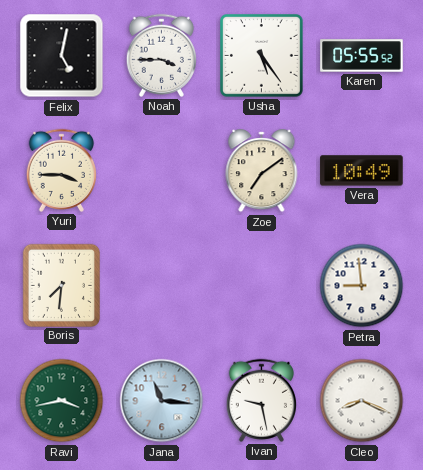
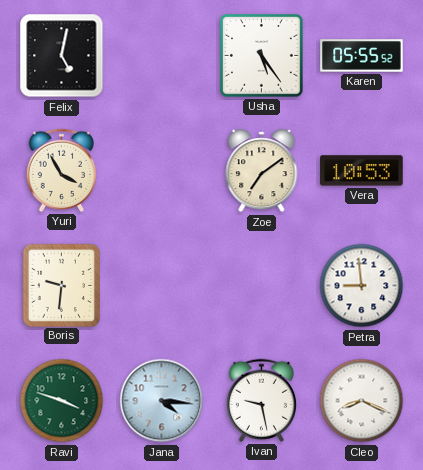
Noah: 3:45 -> none
Yuri: 3:45 -> 3:55
Vera: 10:49 -> 10:53
Boris: 7:31 -> 9:31
Ravi: 3:43 -> 3:48
Jana: 11:16 -> 4:16
